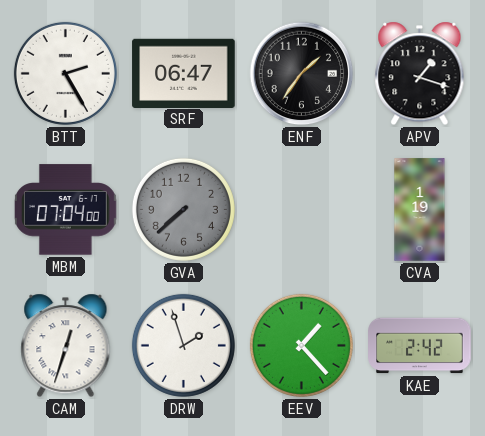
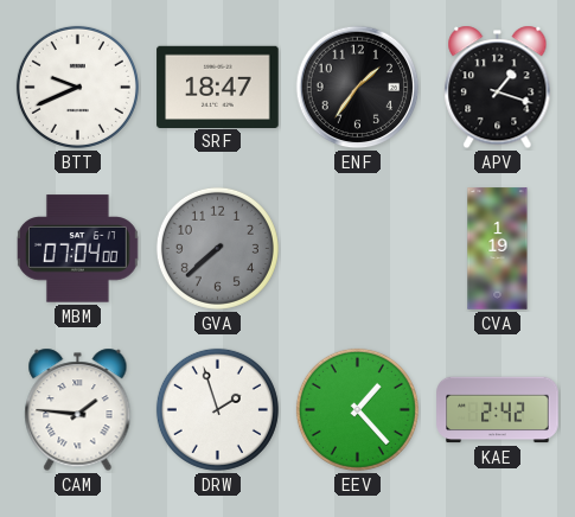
BTT: 2:25 -> 9:41
SRF: 06:47 -> 18:47
CAM: 12:33 -> 1:46
